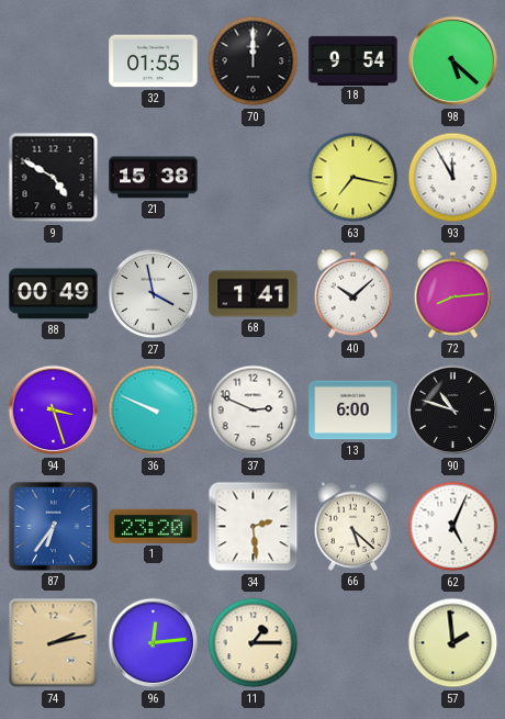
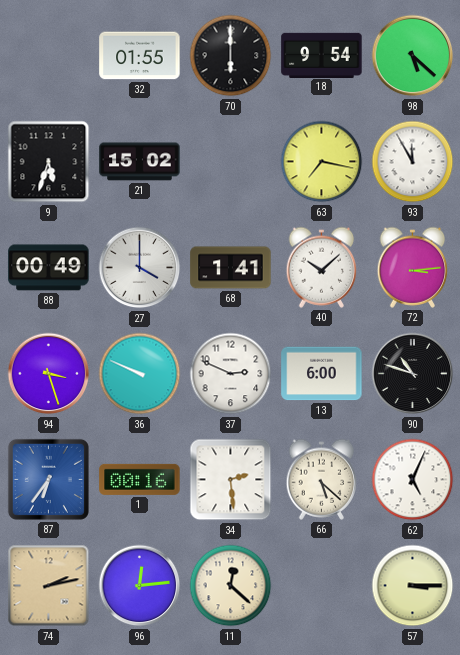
70: 12:00 -> 6:00
9: 4:50 -> 5:33
21: 15:38 -> 15:02
27: 3:58 -> 4:00
72: 8:14 -> 3:14
1: 23:20 -> 00:16
11: 1:15 -> 12:22
57: 1:59 -> 3:15
